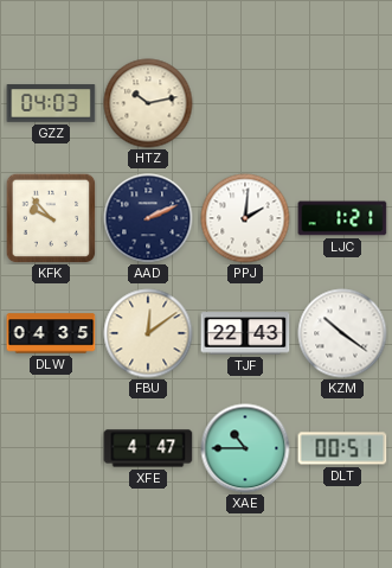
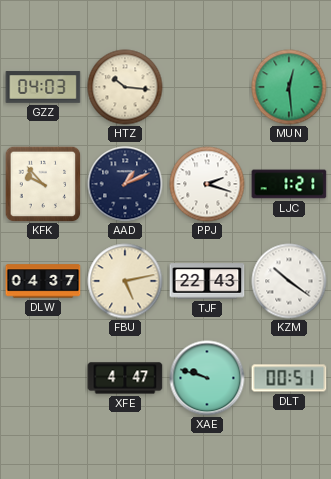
HTZ: 10:13 -> 10:16
MUN: none -> 12:29
AAD: 2:11 -> 1:11
PPJ: 2:01 -> 2:18
DLW: 04:35 -> 04:37
FBU: 12:09 -> 5:13
XAE: 10:45 -> 9:48
